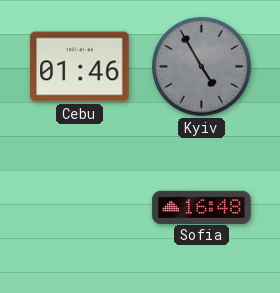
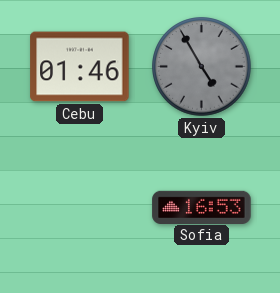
Sofia: 16:48 -> 16:53
